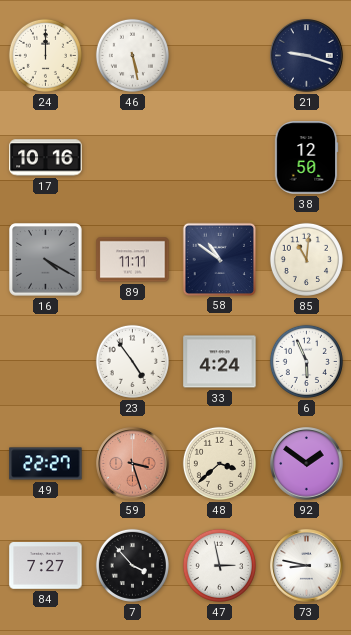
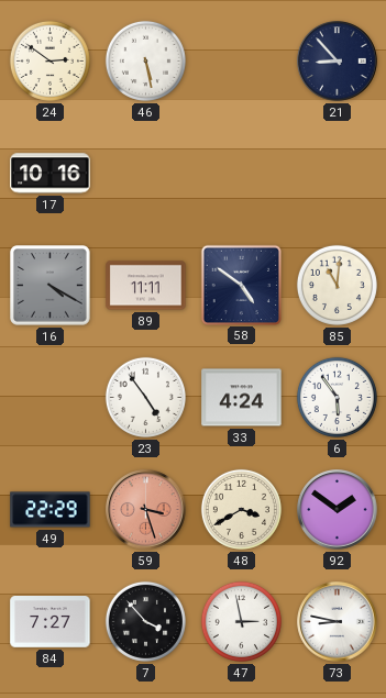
24: 12:00 -> 2:51
21: 9:18 -> 8:53
38: 12:50 -> none
58: 10:51 -> 4:51
6: 5:56 -> 5:54
49: 22:27 -> 22:29
48: 3:38 -> 3:40
